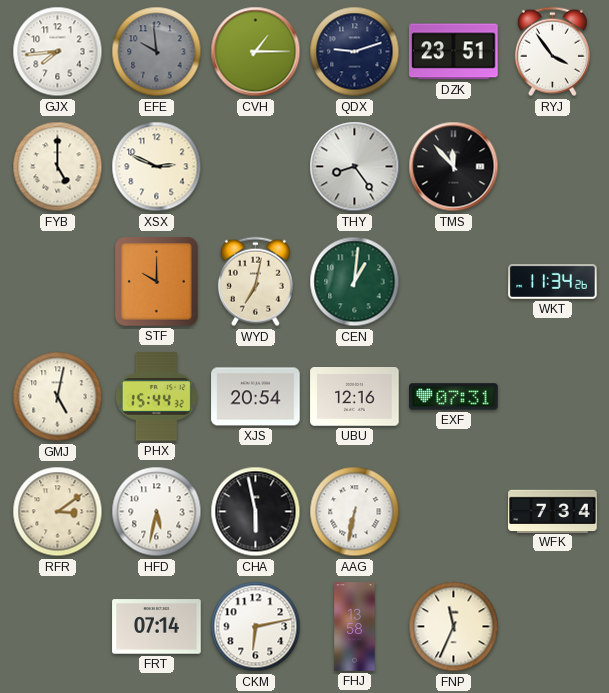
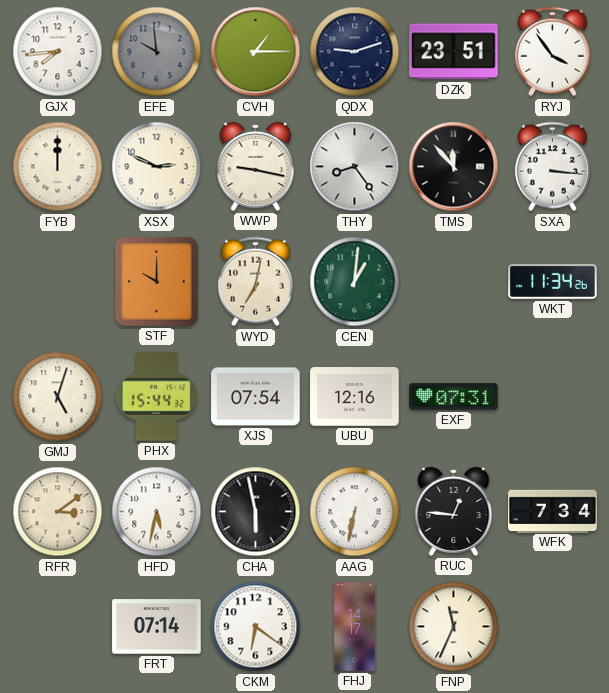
FYB: 5:00 -> 12:00
WWP: none -> 9:17
SXA: none -> 3:16
GMJ: 5:02 -> 5:03
XJS: 20:54 -> 07:54
RUC: none -> 12:46
CKM: 6:13 -> 6:21
FHJ: 13:58 -> 14:17
